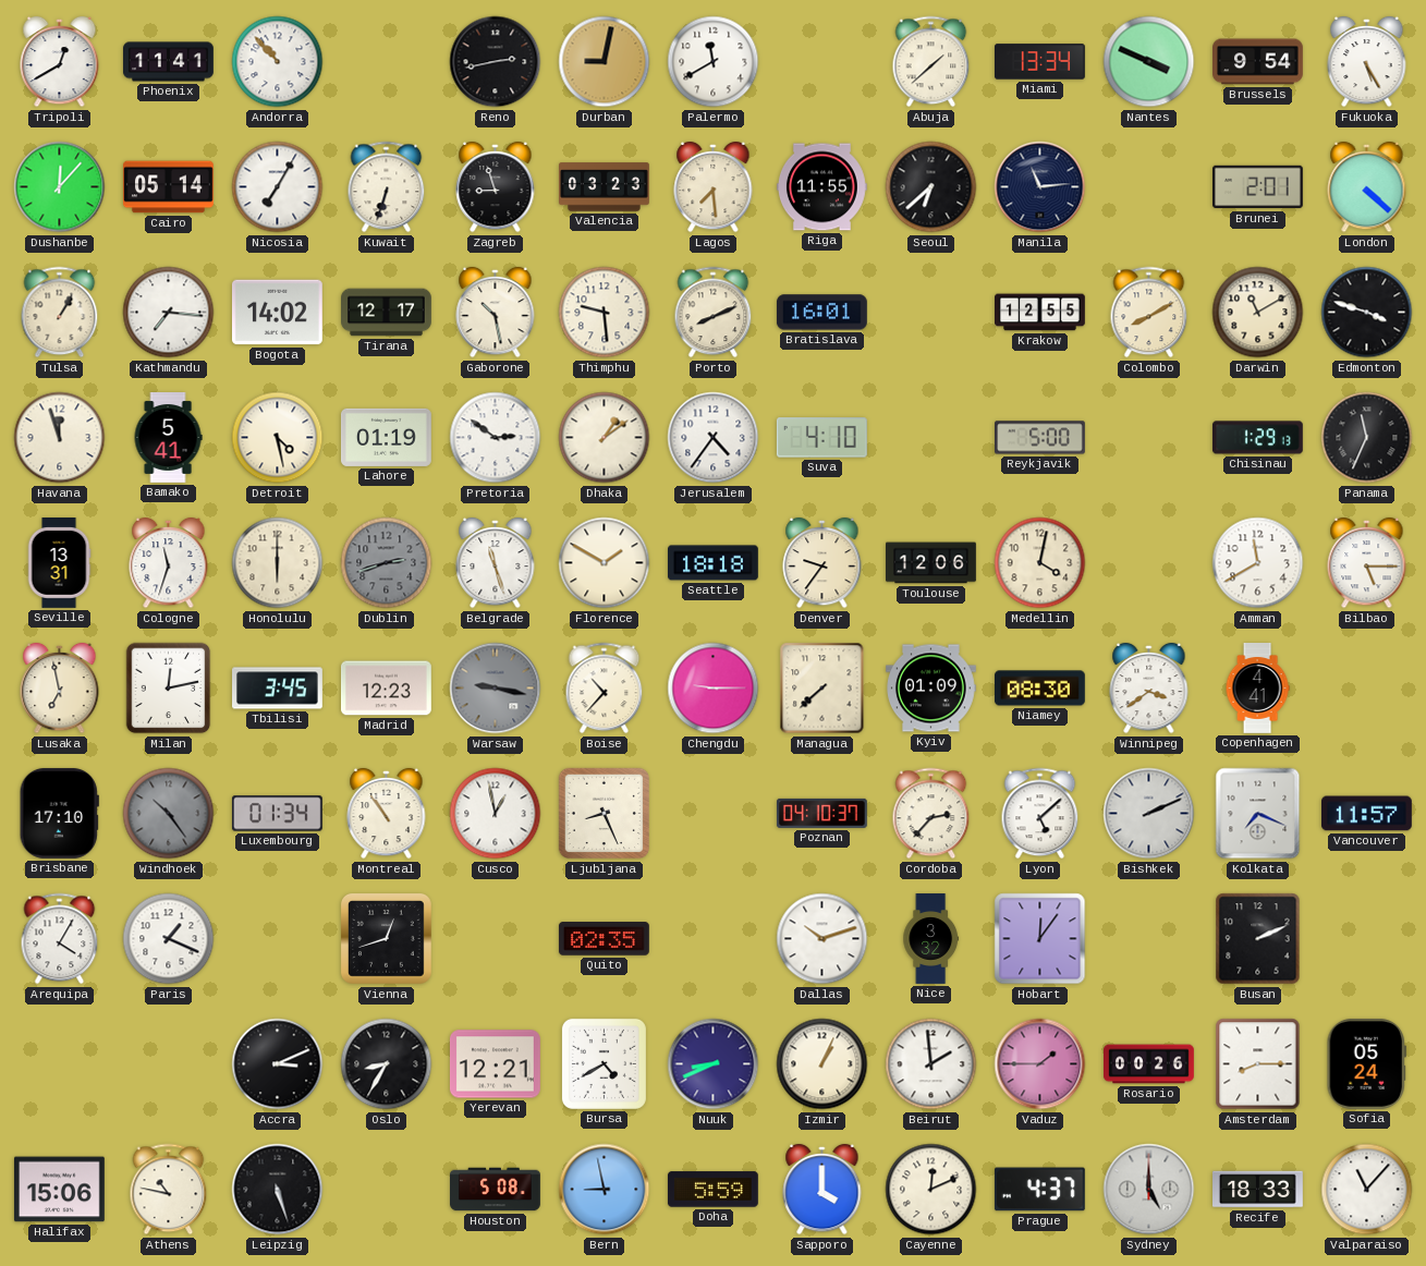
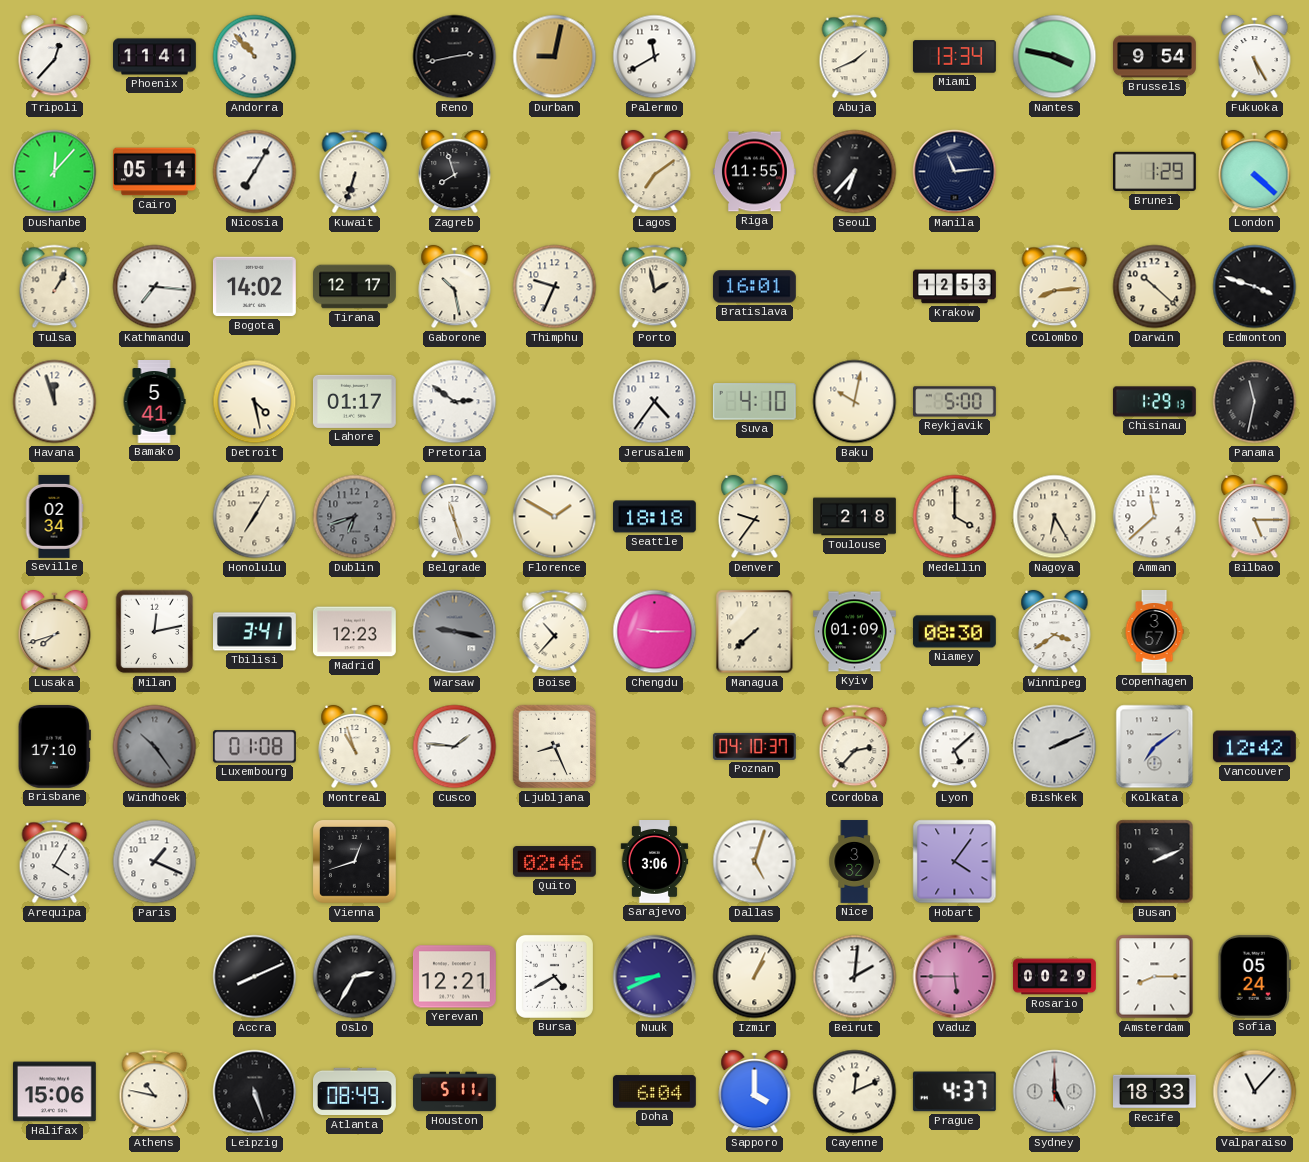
Tripoli: 12:40 -> 12:37
Abuja: 1:38 -> 1:41
Nantes: 3:49 -> 3:47
Zagreb: 8:57 -> 7:57
Valencia: 03:23 -> none
Lagos: 7:29 -> 7:09
Seoul: 6:38 -> 6:37
Brunei: 2:01 -> 1:29
Thimphu: 9:29 -> 9:34
Porto: 8:11 -> 1:58
Krakow: 12:55 -> 12:53
Colombo: 8:10 -> 8:14
Darwin: 11:10 -> 10:22
Lahore: 01:19 -> 01:17
Dhaka: 1:09 -> none
Baku: none -> 10:02
Panama: 11:34 -> 11:32
Seville: 13:31 -> 02:34
Cologne: 11:33 -> none
Honolulu: 6:00 -> 7:05
Dublin: 2:42 -> 6:42
Toulouse: 12:06 -> 2:18
Medellin: 4:02 -> 4:00
Nagoya: none -> 6:25
Amman: 11:40 -> 11:38
Lusaka: 6:58 -> 7:42
Tbilisi: 3:45 -> 3:41
Copenhagen: 4:41 -> 3:57
Luxembourg: 01:34 -> 01:08
Montreal: 10:54 -> 10:57
Cusco: 12:58 -> 1:46
Kolkata: 7:19 -> 7:09
Vancouver: 11:57 -> 12:42
Quito: 02:35 -> 02:46
Sarajevo: none -> 3:06
Dallas: 10:12 -> 5:03
Hobart: 12:06 -> 4:06
Accra: 3:11 -> 8:11
Oslo: 8:35 -> 2:35
Beirut: 1:59 -> 2:01
Vaduz: 1:45 -> 5:45
Rosario: 00:26 -> 00:29
Atlanta: none -> 08:49
Houston: 5:08 -> 5:11
Bern: 8:58 -> none
Doha: 5:59 -> 6:04
